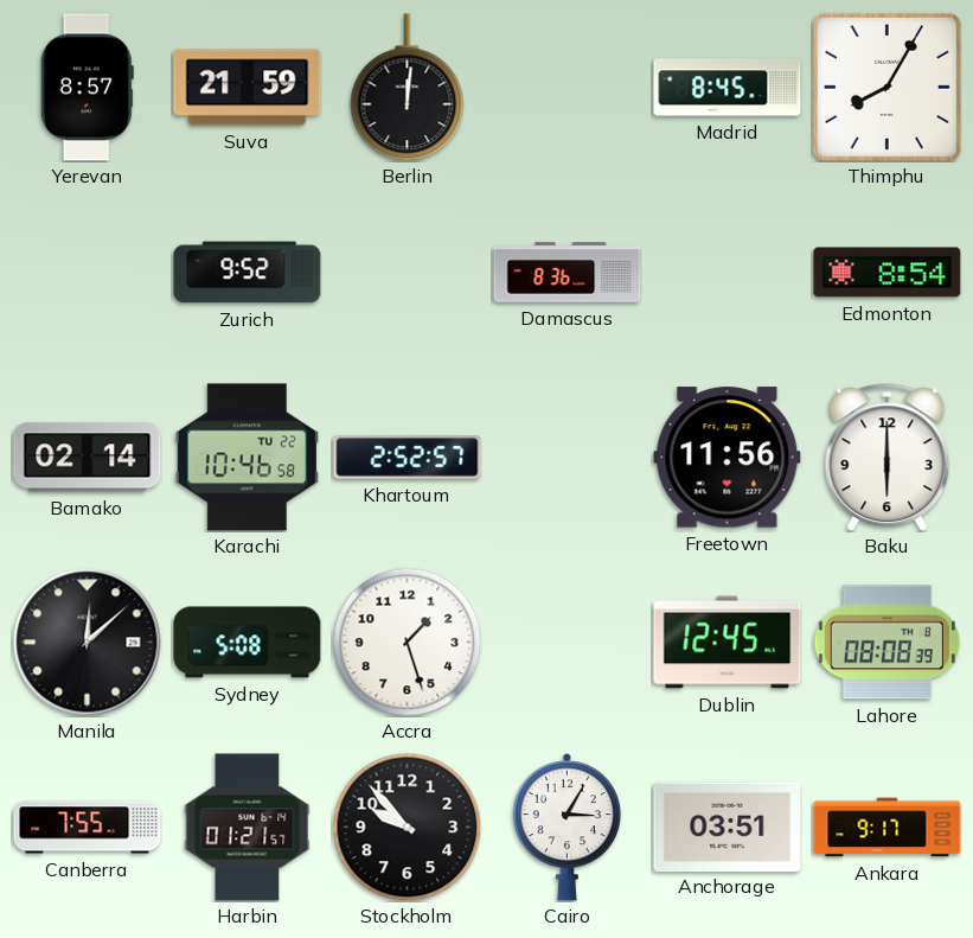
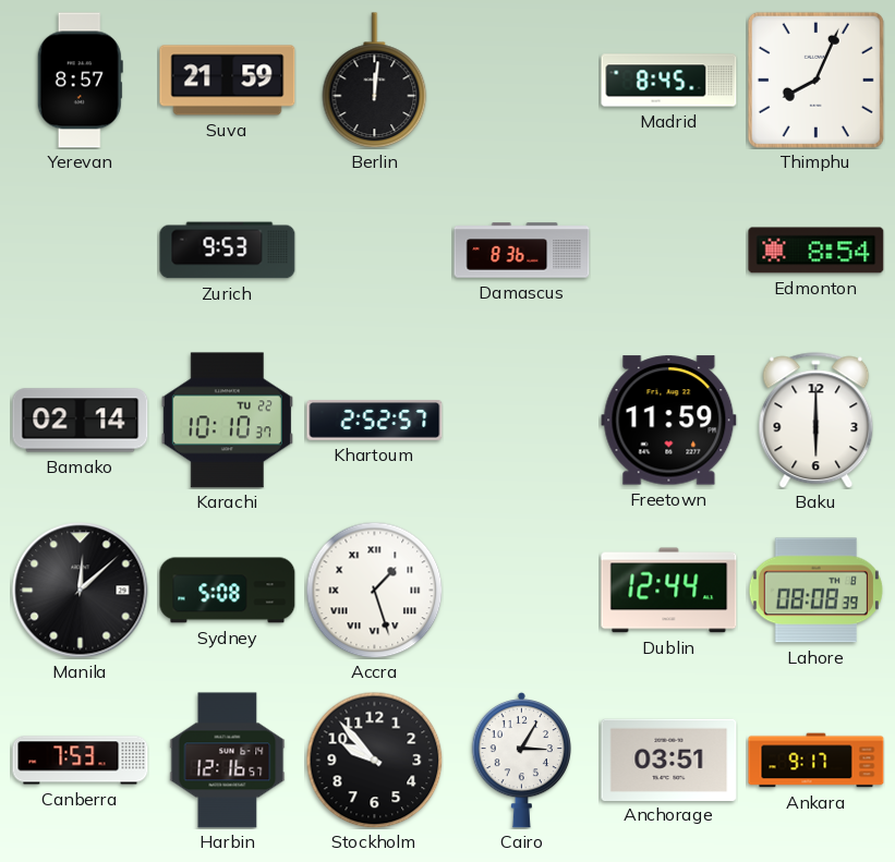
Thimphu: 8:05 -> 8:04
Zurich: 9:52 -> 9:53
Karachi: 10:46 -> 10:10
Freetown: 11:56 -> 11:59
Accra numerals: Arabic -> Roman
Dublin: 12:45 -> 12:44
Canberra: 7:55 -> 7:53
Harbin: 01:21 -> 12:16
